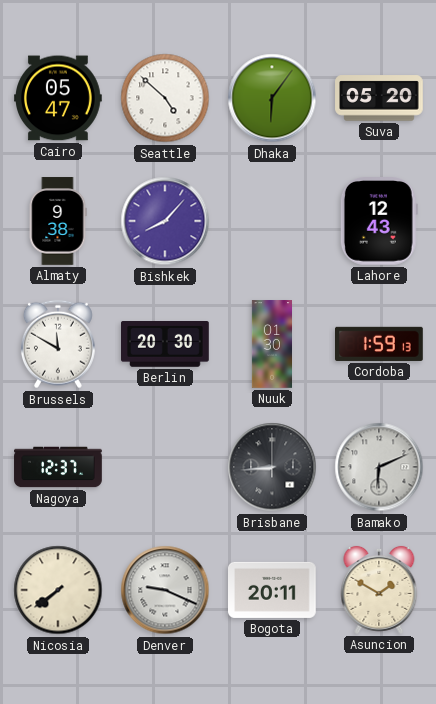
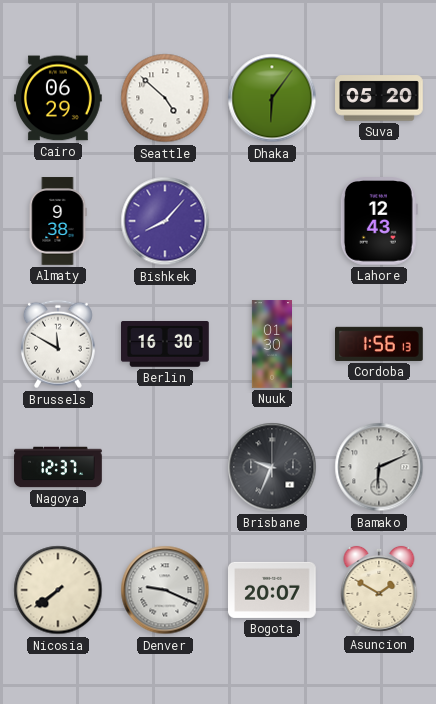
Cairo: 05:47 -> 06:29
Berlin: 20:30 -> 16:30
Cordoba: 1:59 -> 1:56
Brisbane: 8:44 -> 9:34
Bogota: 20:11 -> 20:07
